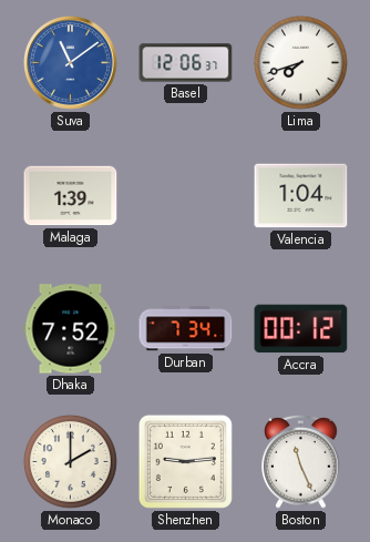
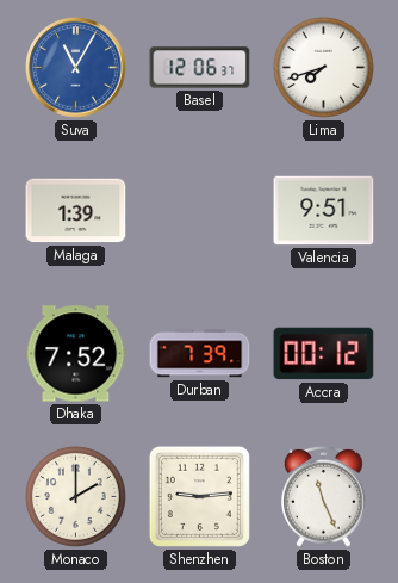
Suva: 11:09 -> 11:05
Valencia: 1:04 -> 9:51
Durban: 7:34 -> 7:39
